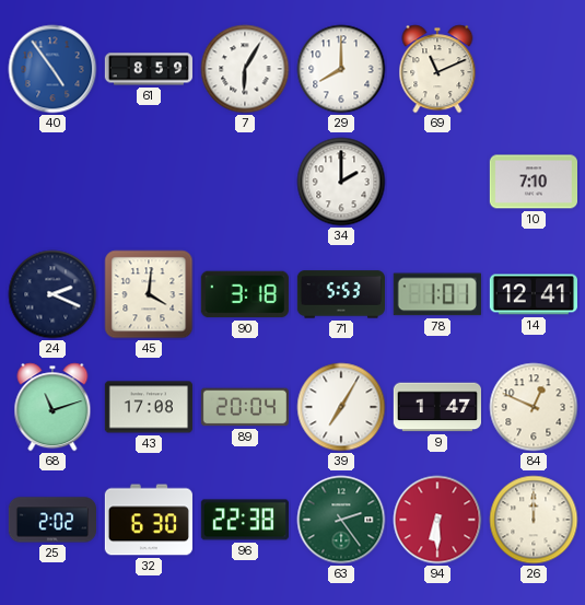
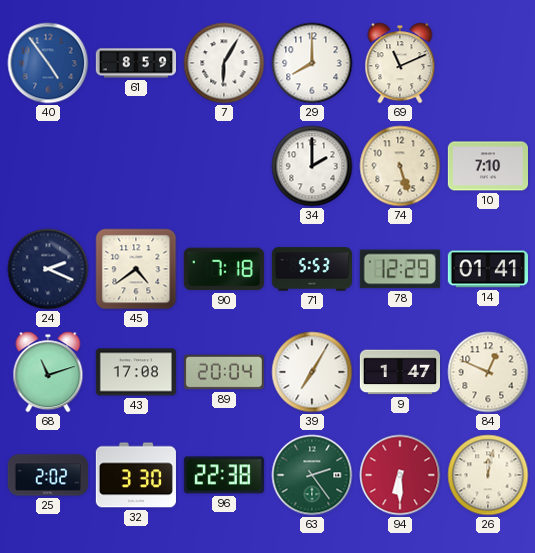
74: none -> 5:27
45: 4:01 -> 4:39
90: 3:18 -> 7:18
78: 1:01 -> 12:29
14: 12:41 -> 01:41
32: 6:30 -> 3:30
26: 12:00 -> 12:02
